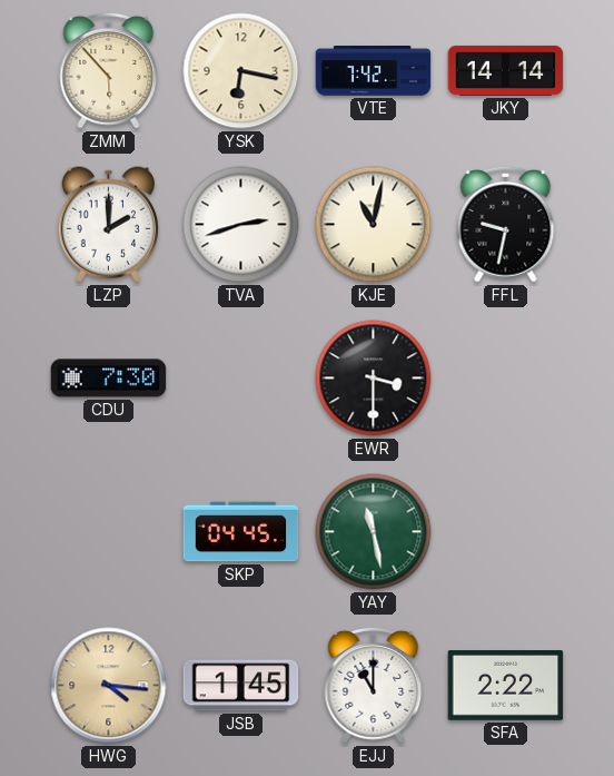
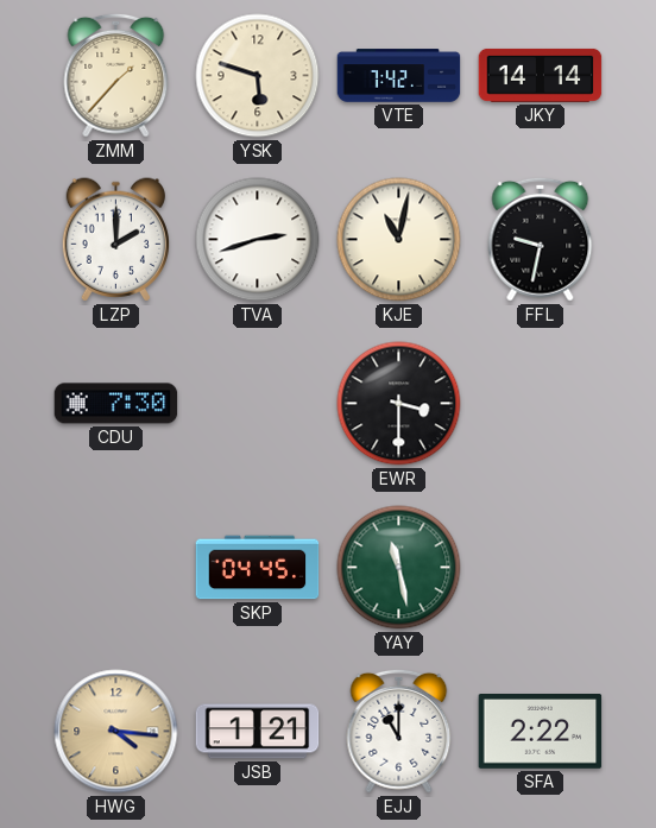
ZMM: 5:53 -> 1:37
YSK: 6:17 -> 5:48
JSB: 1:45 -> 1:21
